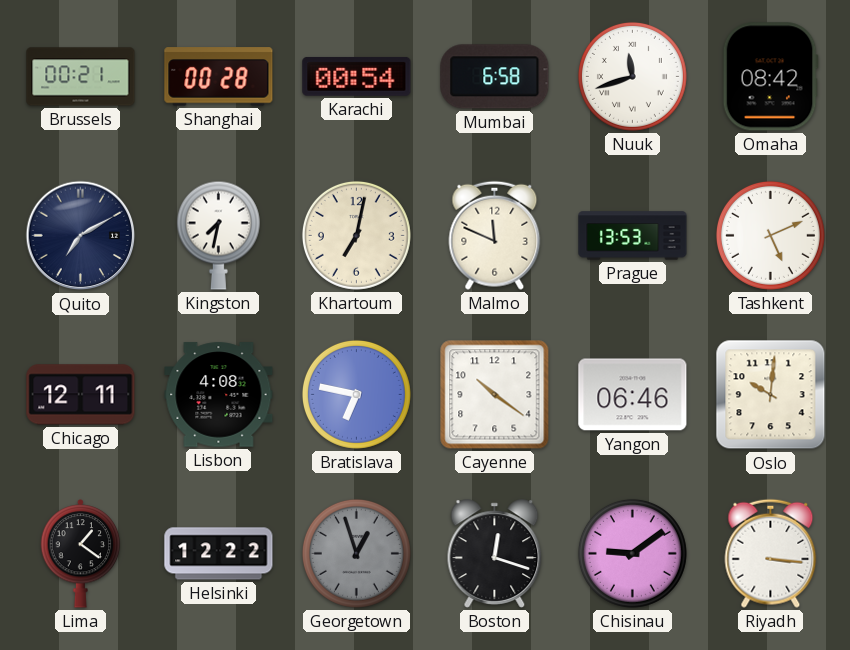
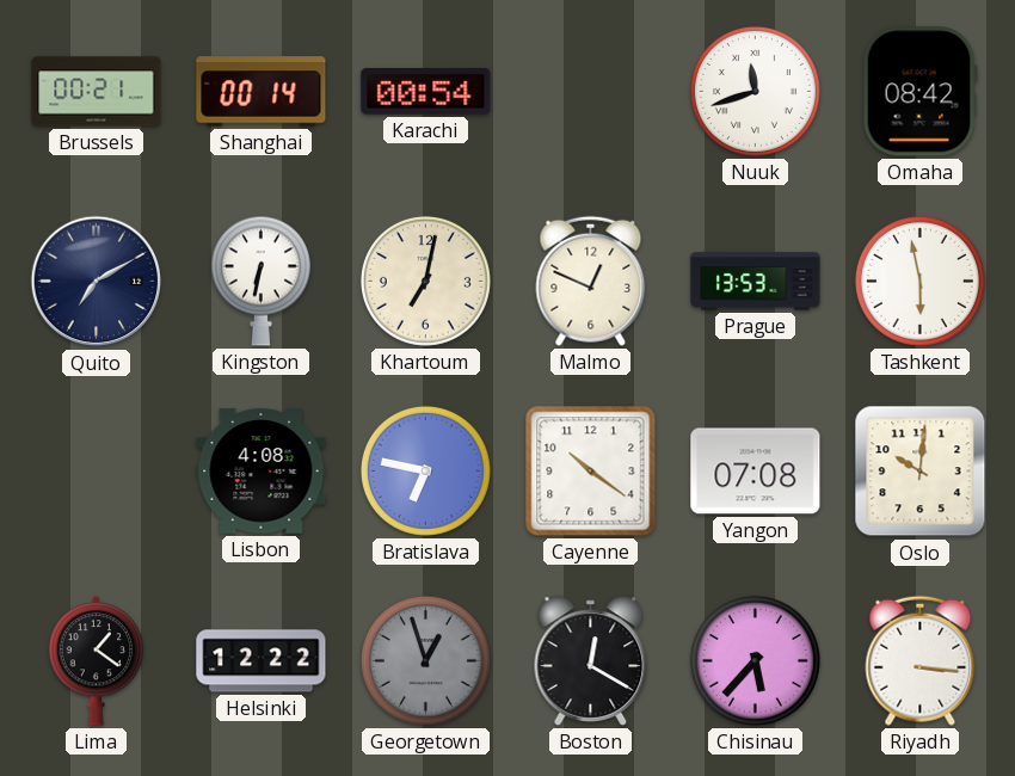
Shanghai: 00:28 -> 00:14
Mumbai: 6:58 -> none
Kingston: 7:32 -> 6:32
Malmo: 11:49 -> 12:49
Tashkent: 5:11 -> 5:58
Chicago: 12:11 -> none
Yangon: 06:46 -> 07:08
Boston: 12:18 -> 12:20
Chisinau: 9:09 -> 5:37
